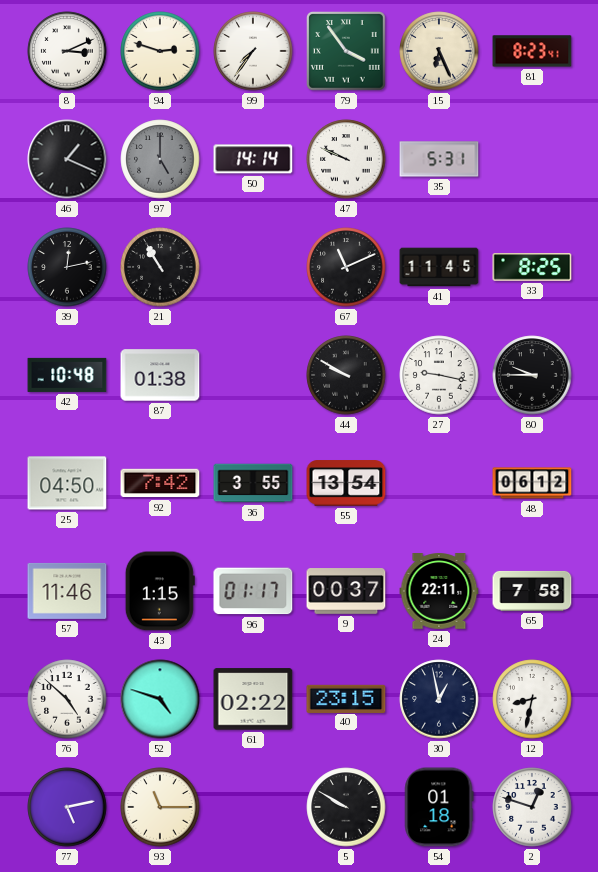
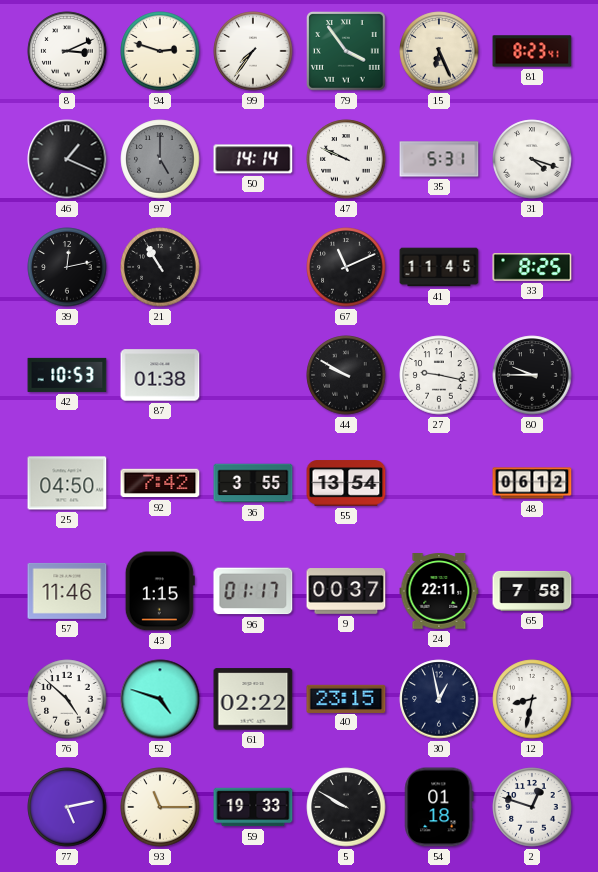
31: none -> 4:18
42: 10:48 -> 10:53
59: none -> 19:33
